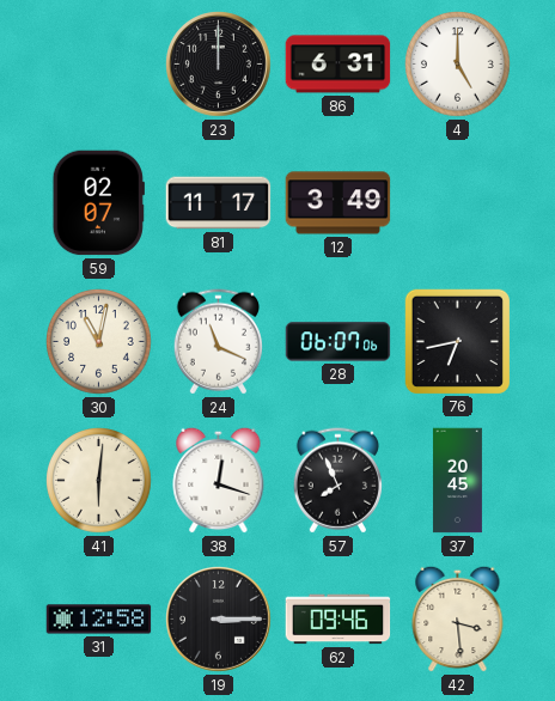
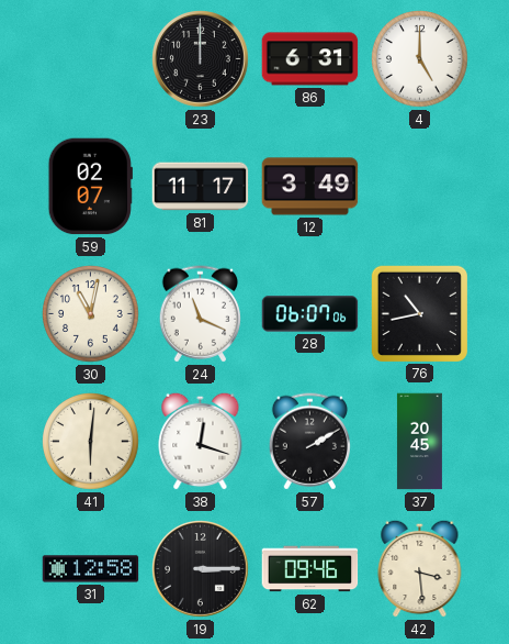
76: 6:43 -> 10:43
57: 7:56 -> 2:10
